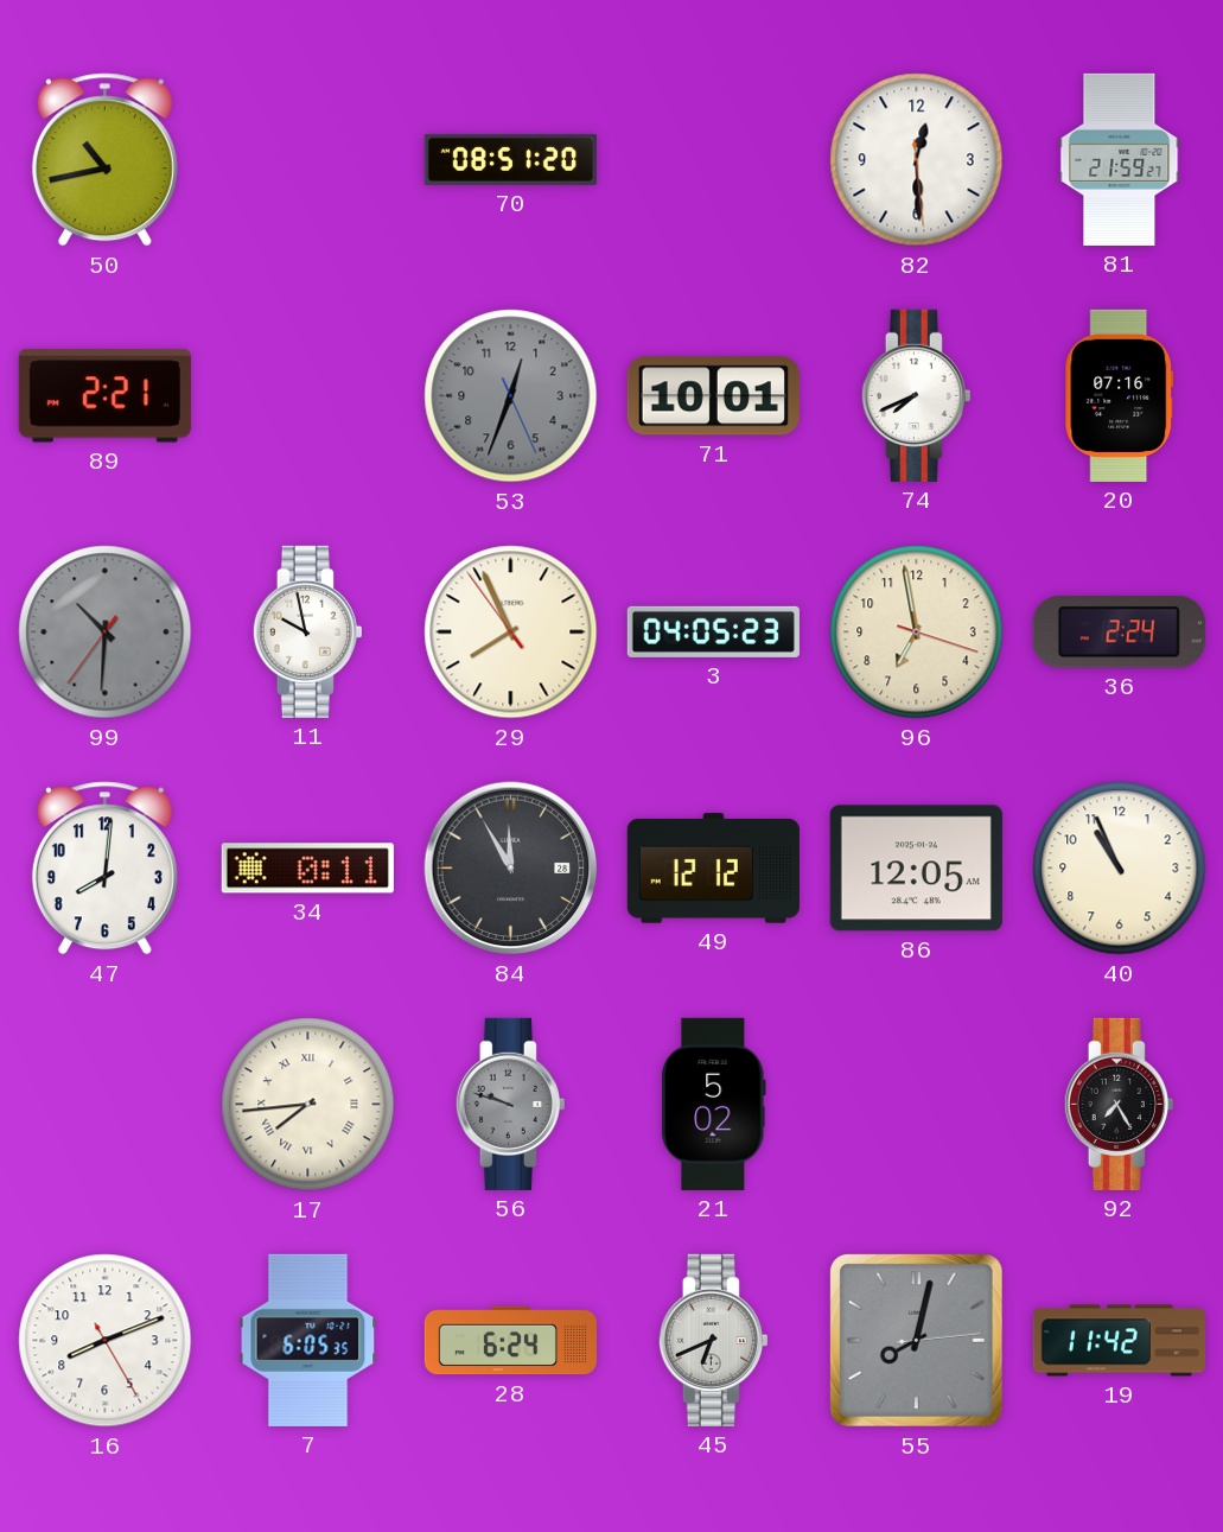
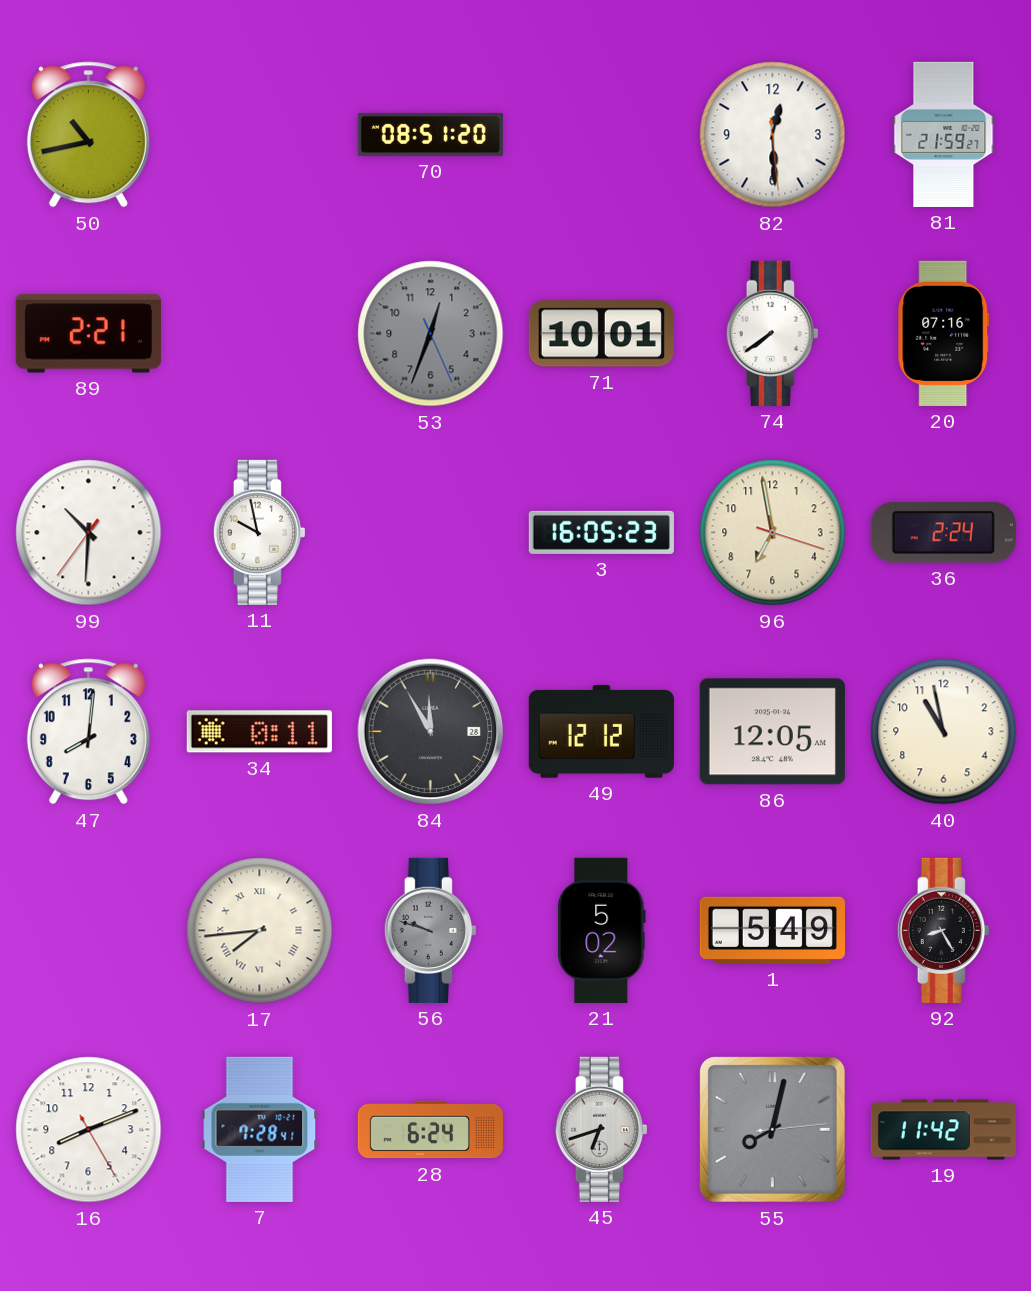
74: 7:41 -> 7:39
99 dial: grey -> white
29: 7:55 -> none
3: 04:05 -> 16:05
40: 10:56 -> 10:58
1: none -> 5:49
92: 7:25 -> 8:25
7: 6:05 -> 7:28
45: 6:41 -> 6:42
